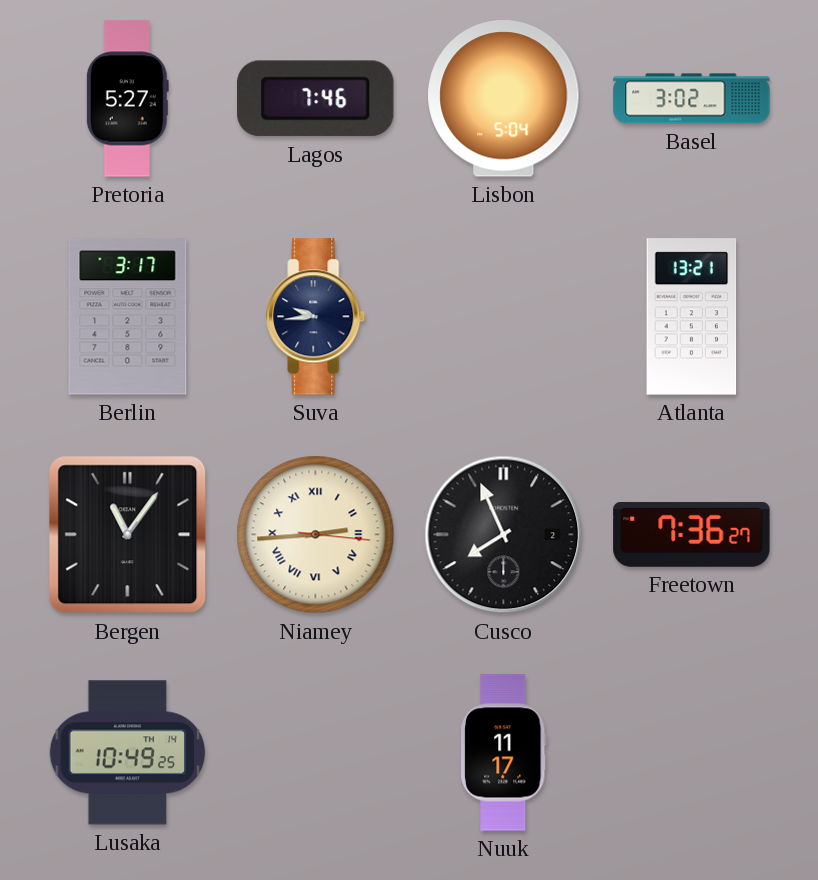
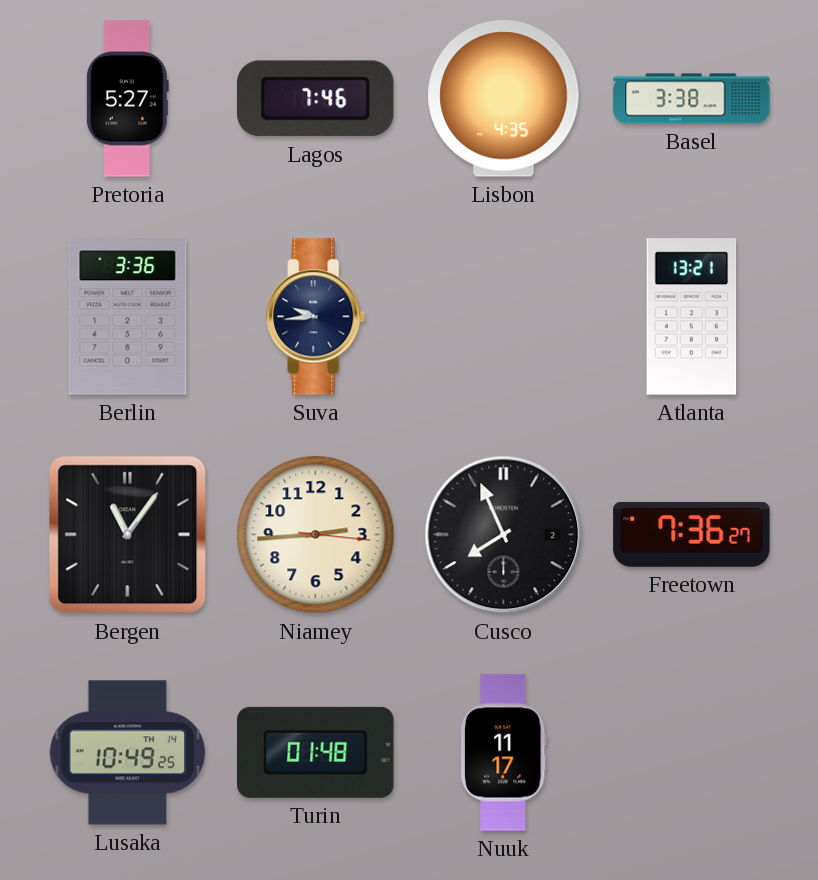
Lisbon: 5:04 -> 4:35
Basel: 3:02 -> 3:38
Berlin: 3:17 -> 3:36
Niamey numerals: Roman -> Arabic
Turin: none -> 01:48
